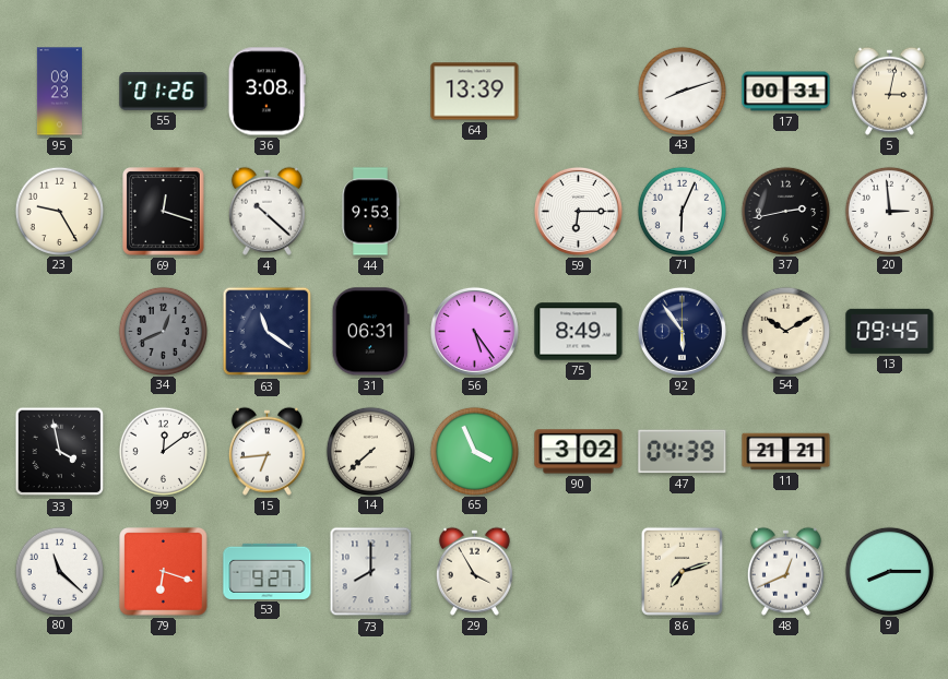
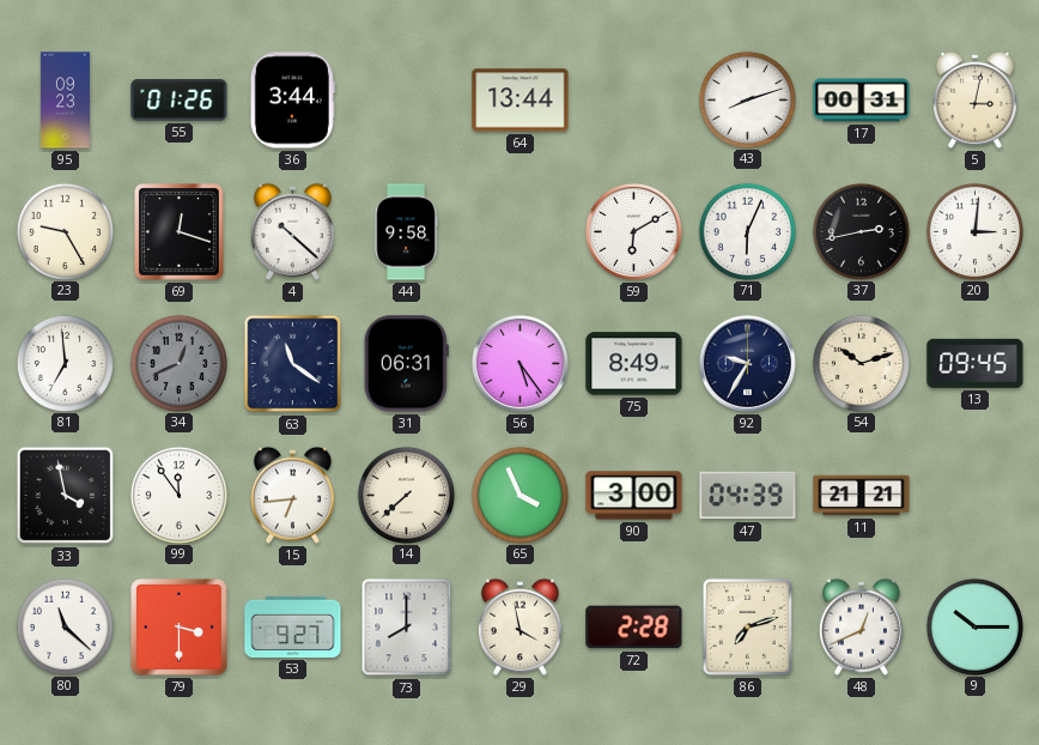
36: 3:08 -> 3:44
64: 13:39 -> 13:44
44: 9:53 -> 9:58
59: 6:15 -> 6:10
20: 2:59 -> 3:01
81: none -> 6:59
92: 5:54 -> 9:35
54: 10:10 -> 10:12
99: 12:09 -> 11:54
90: 3:02 -> 3:00
79: 6:18 -> 3:30
29: 3:55 -> 3:58
72: none -> 2:28
9: 8:15 -> 10:15
